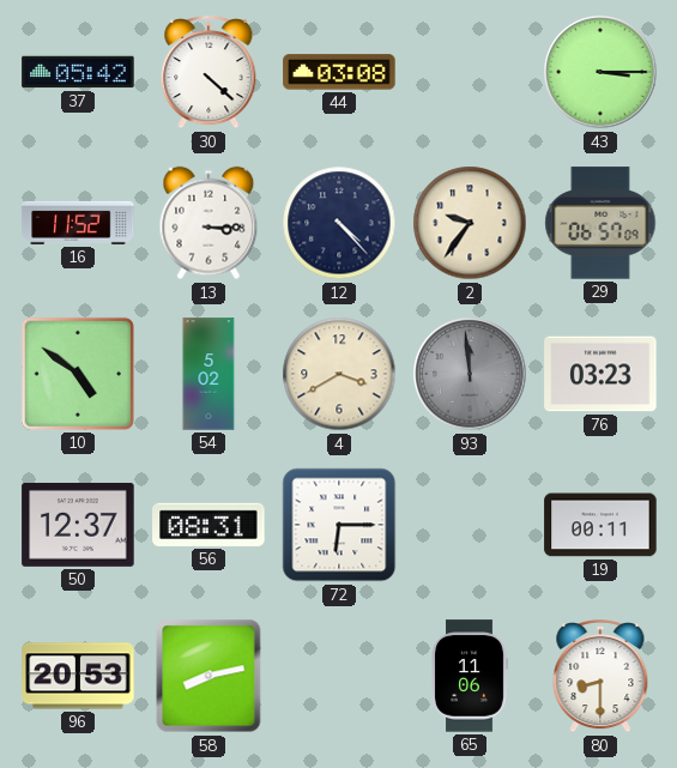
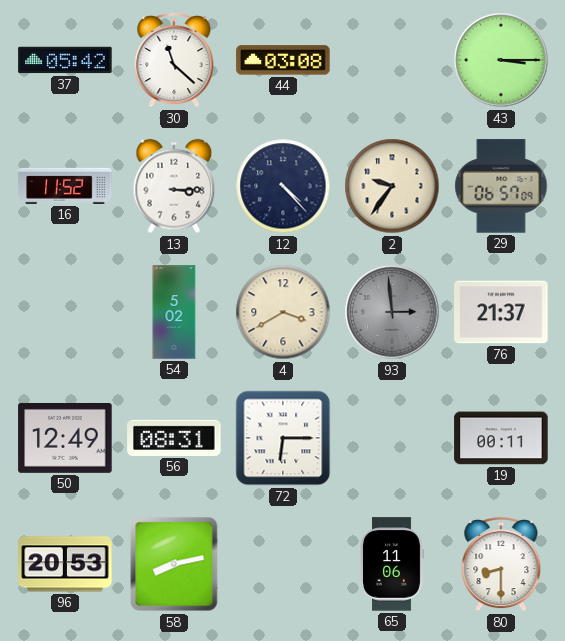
30: 4:22 -> 11:22
10: 4:51 -> none
93: 11:59 -> 2:59
76: 03:23 -> 21:37
50: 12:37 -> 12:49
